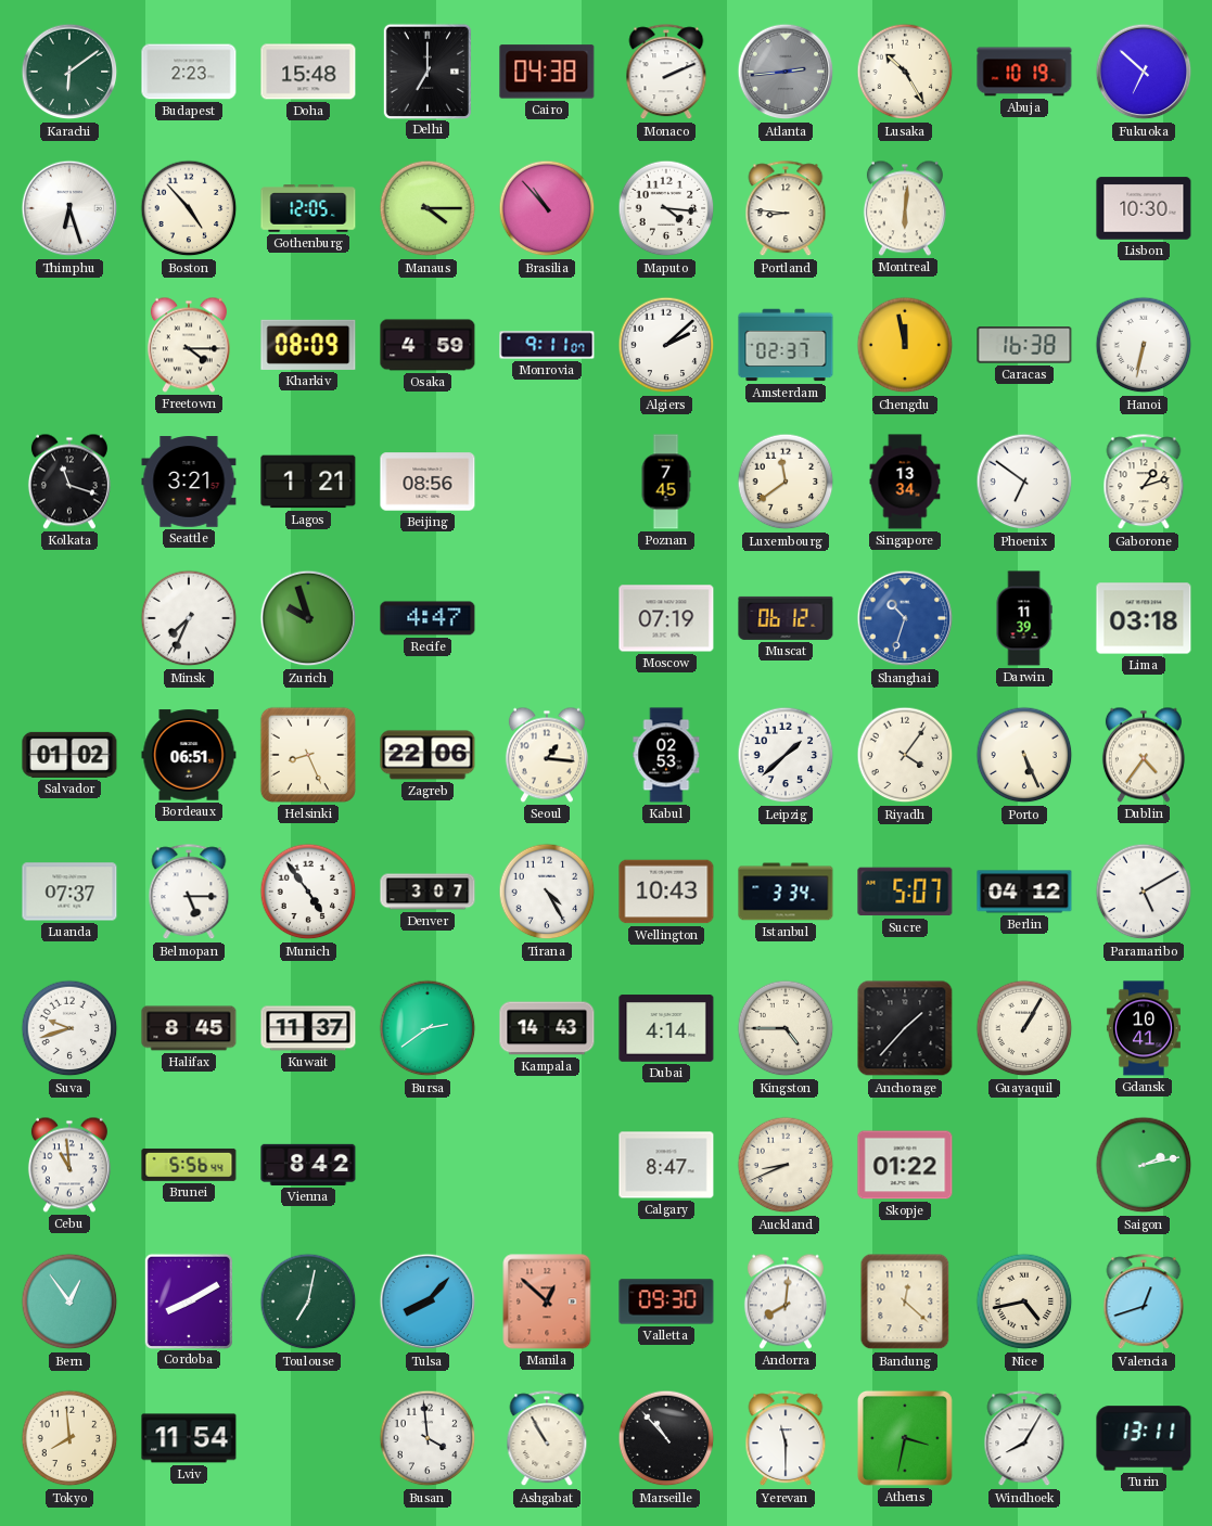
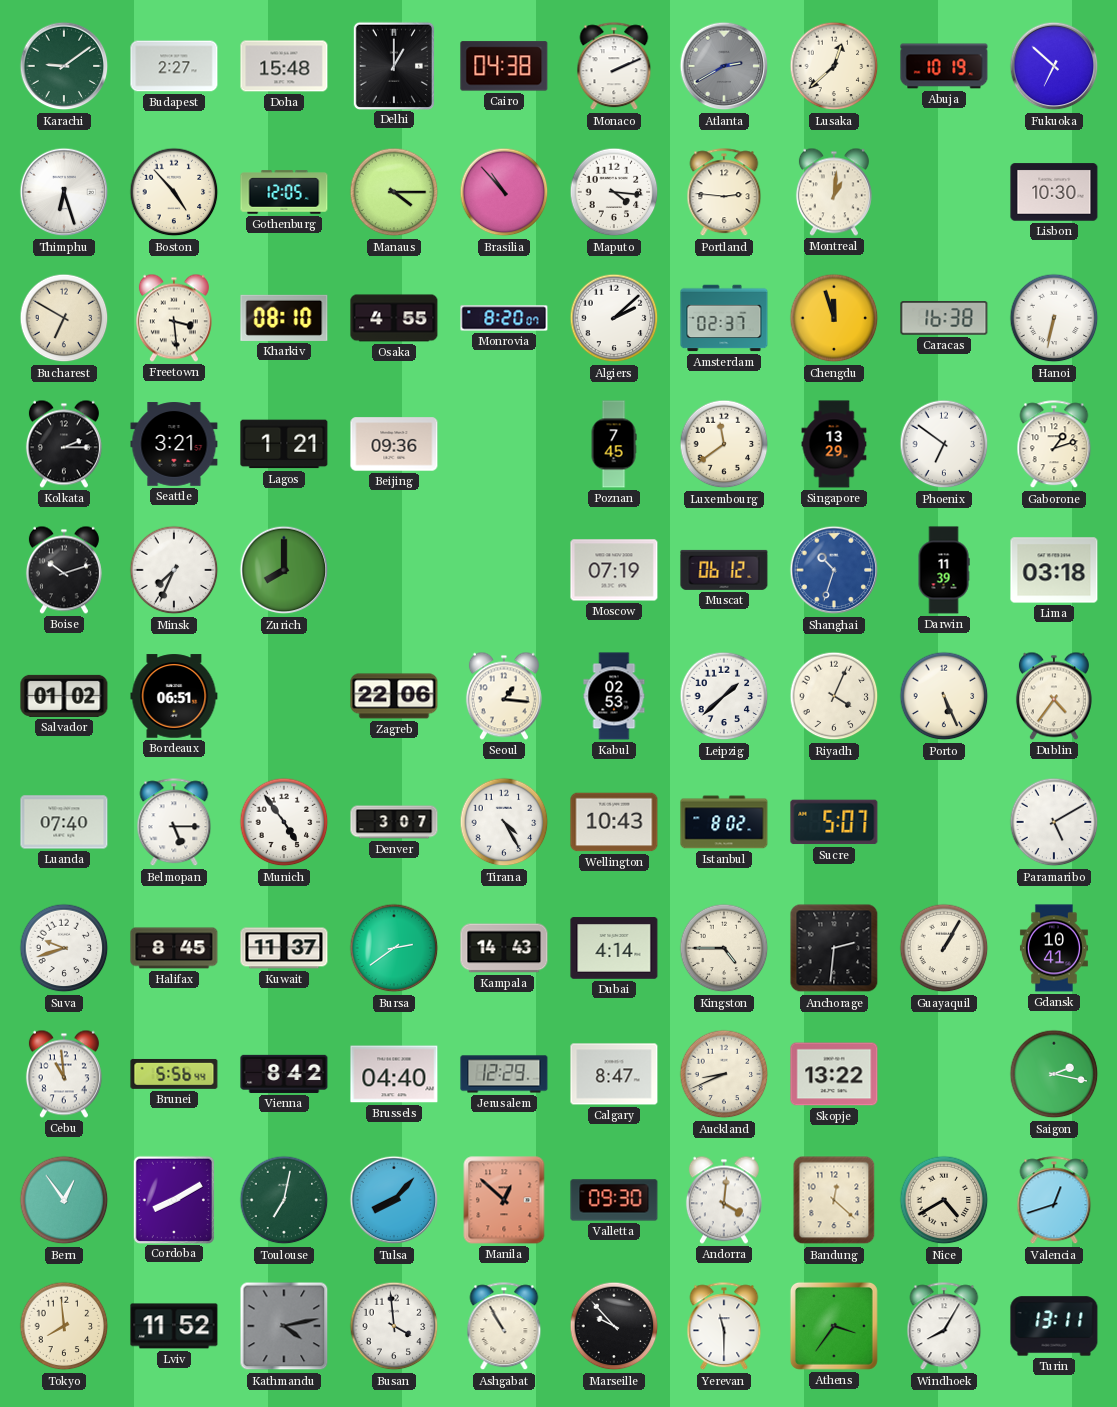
Karachi: 6:09 -> 9:09
Budapest: 2:23 -> 2:27
Delhi: 7:00 -> 1:00
Atlanta: 2:44 -> 2:40
Lusaka: 10:25 -> 12:38
Portland: 8:46 -> 2:46
Montreal: 6:01 -> 1:01
Bucharest: none -> 6:50
Freetown: 4:15 -> 3:29
Kharkiv: 08:09 -> 08:10
Osaka: 4:59 -> 4:55
Monrovia: 9:11 -> 8:20
Chengdu: 11:58 -> 11:57
Kolkata: 11:18 -> 2:15
Beijing: 08:56 -> 09:36
Singapore: 13:34 -> 13:29
Boise: none -> 10:12
Zurich: 9:57 -> 8:00
Recife: 4:47 -> none
Helsinki: 8:26 -> none
Riyadh: 4:06 -> 4:04
Luanda: 07:37 -> 07:40
Istanbul: 3:34 -> 8:02
Berlin: 04:12 -> none
Anchorage: 1:37 -> 2:31
Brussels: none -> 04:40
Jerusalem: none -> 12:29
Skopje: 01:22 -> 13:22
Saigon: 2:13 -> 2:17
Andorra: 8:01 -> 4:01
Nice: 4:43 -> 4:40
Lviv: 11:54 -> 11:52
Kathmandu: none -> 4:13
Marseille: 10:53 -> 9:53
Athens: 3:32 -> 3:36
